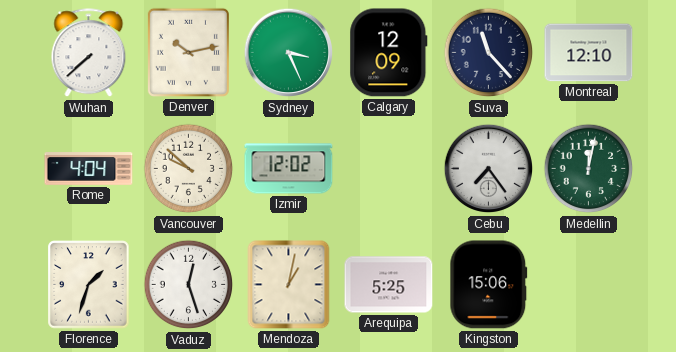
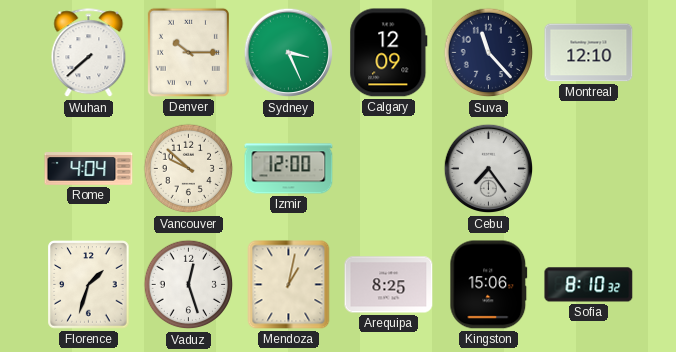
Denver: 10:13 -> 10:15
Izmir: 12:02 -> 12:00
Medellin: 12:02 -> none
Arequipa: 5:25 -> 8:25
Sofia: none -> 8:10
